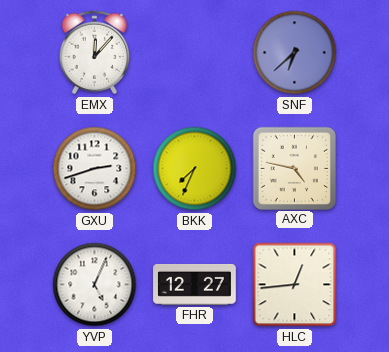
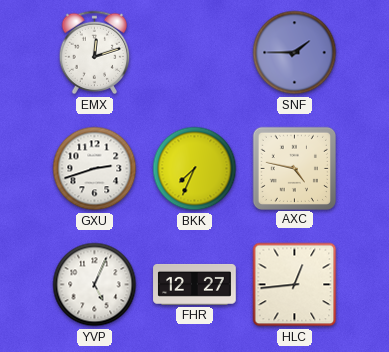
EMX: 12:07 -> 12:12
SNF: 6:38 -> 1:45
